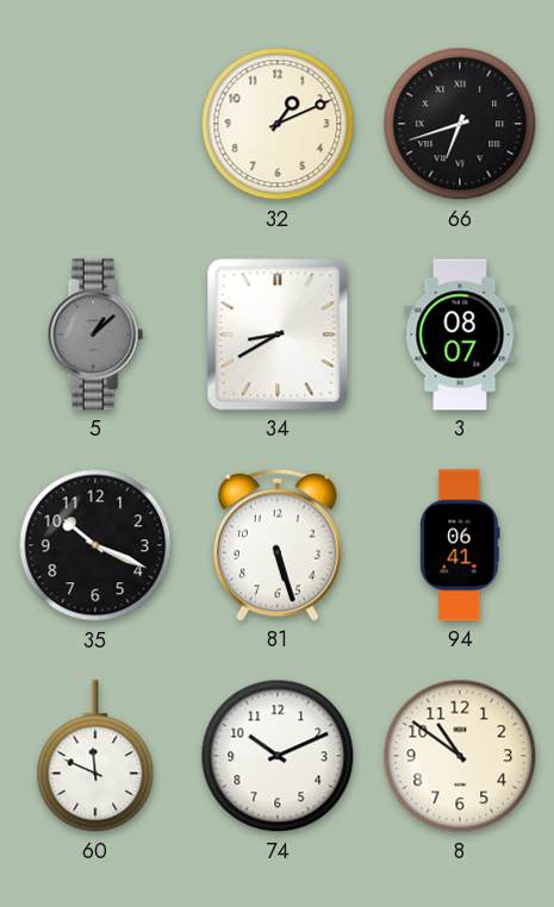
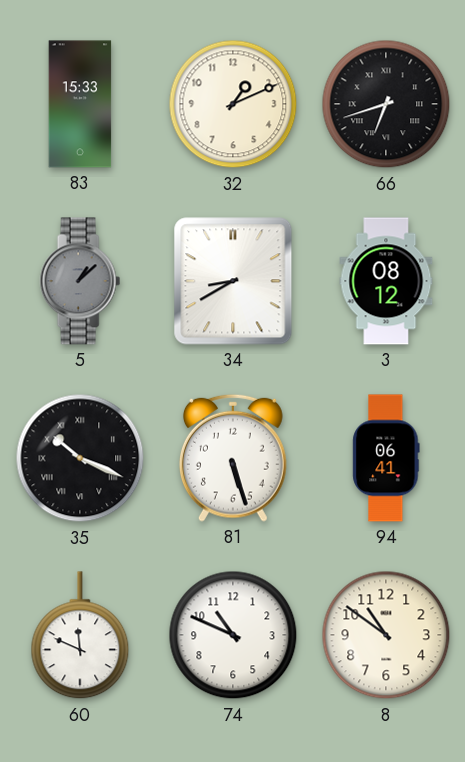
83: none -> 15:33
3: 08:07 -> 08:12
35 numerals: Arabic -> Roman
74: 10:11 -> 10:49
